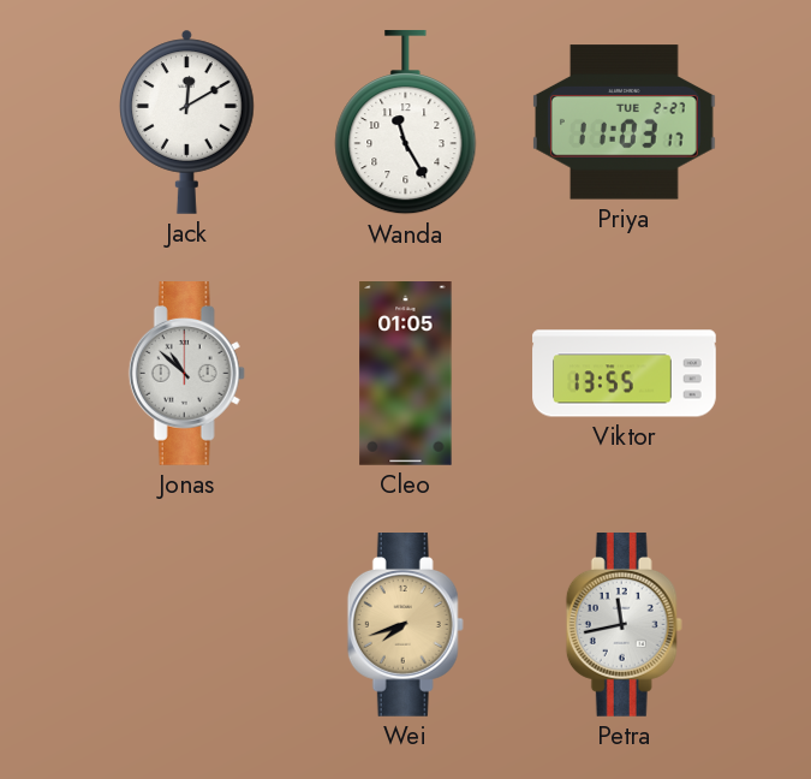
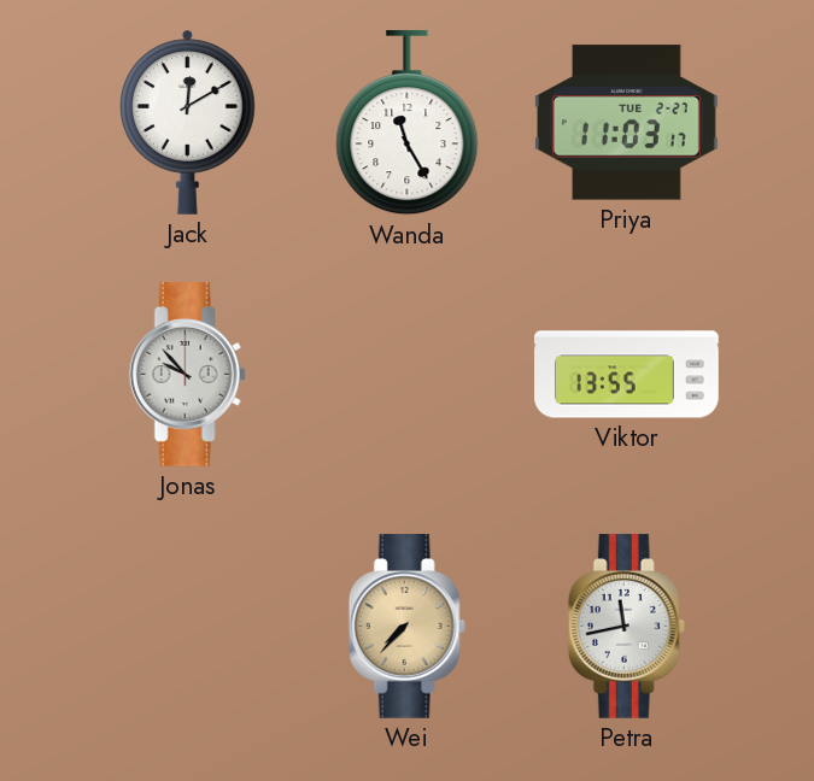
Jonas: 10:52 -> 9:53
Cleo: 01:05 -> none
Wei: 7:42 -> 7:37
